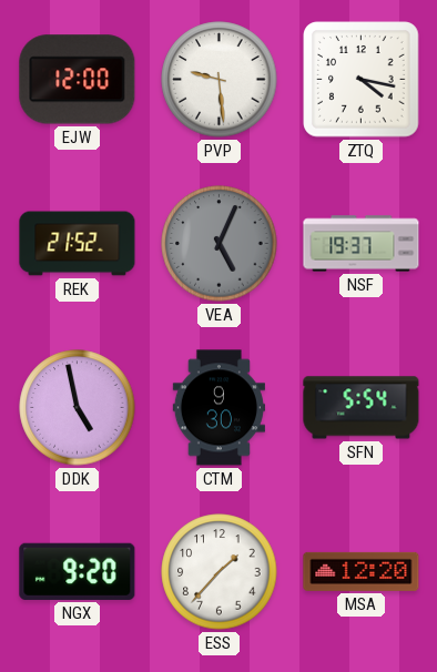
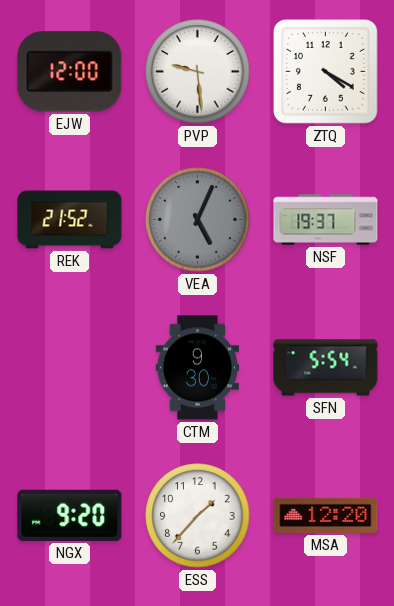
ZTQ: 4:17 -> 4:20
DDK: 4:58 -> none
